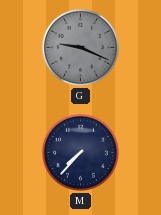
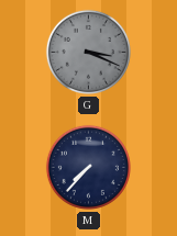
G: 9:19 -> 3:19
